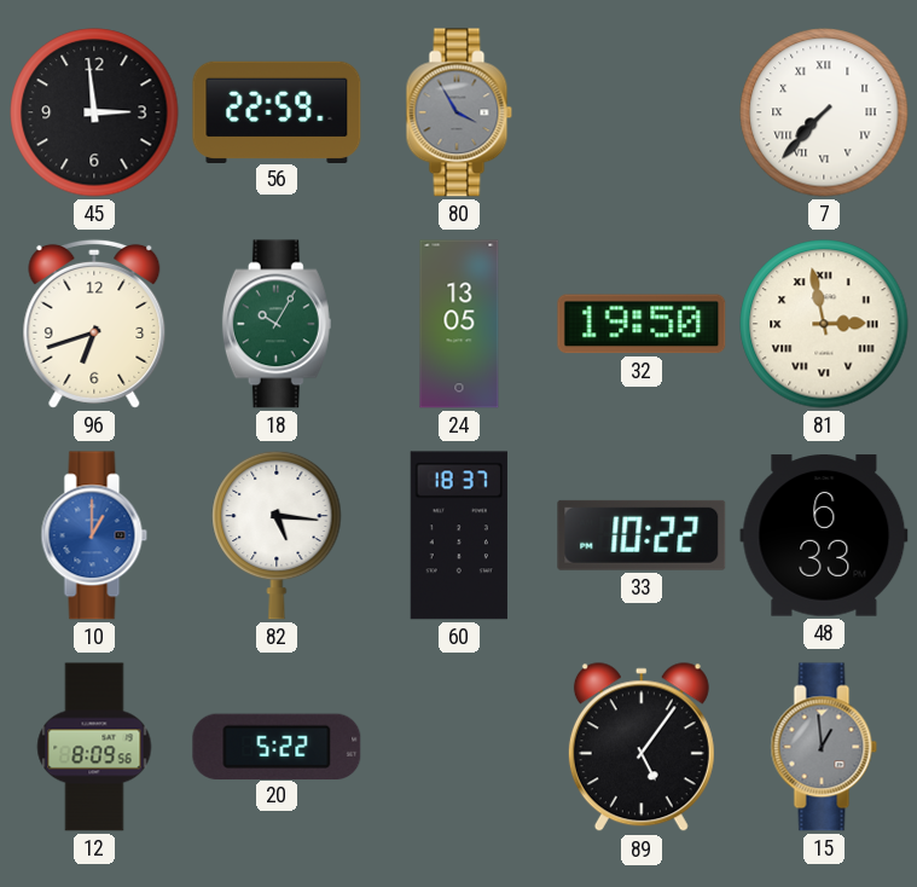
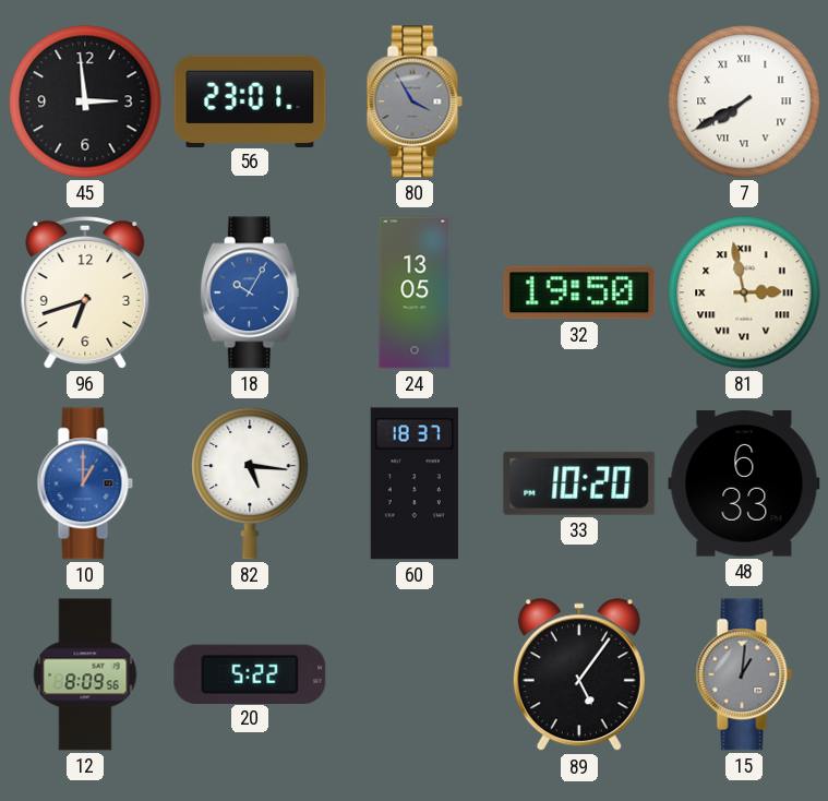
56: 22:59 -> 23:01
7: 7:37 -> 7:40
18 dial: green -> blue
33: 10:22 -> 10:20
15: 12:59 -> 1:01
